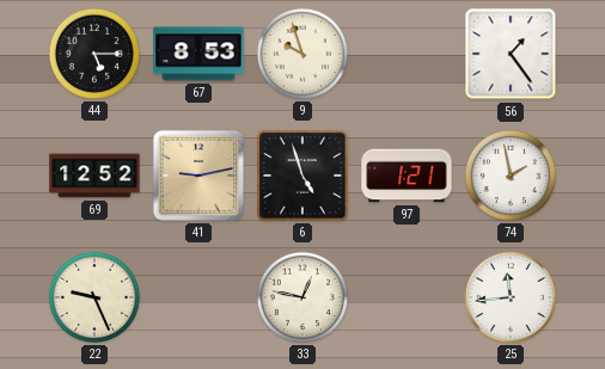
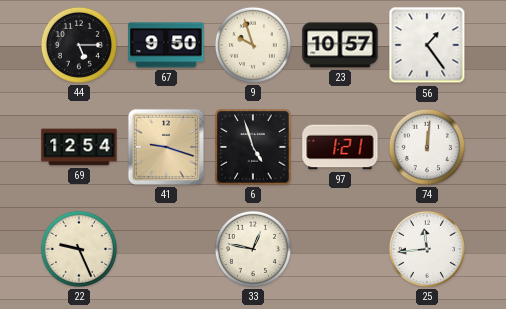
67: 8:53 -> 9:50
23: none -> 10:57
69: 12:52 -> 12:54
41: 9:13 -> 9:18
74: 1:58 -> 12:01
